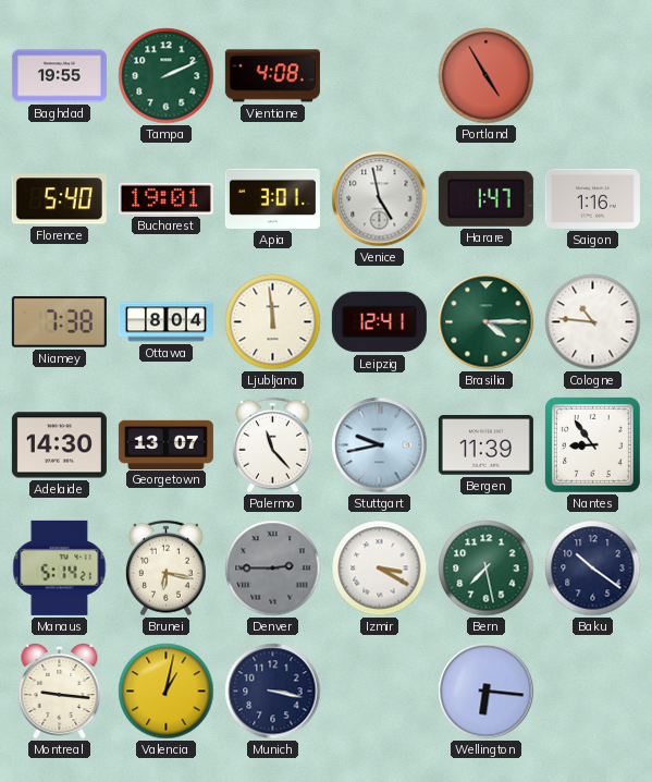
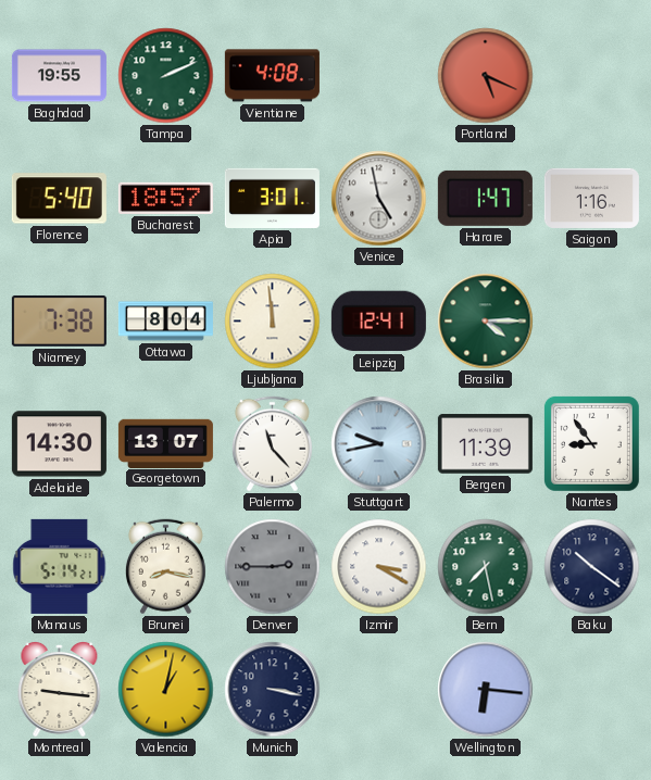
Portland: 4:55 -> 5:19
Bucharest: 19:01 -> 18:57
Cologne: 10:46 -> none
Brunei: 6:17 -> 8:17
